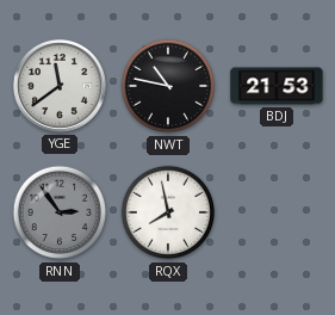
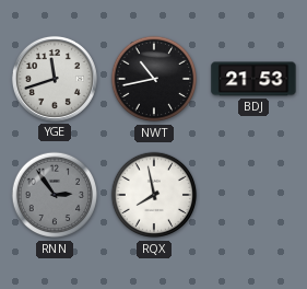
YGE: 11:39 -> 11:42
NWT: 10:47 -> 10:43
